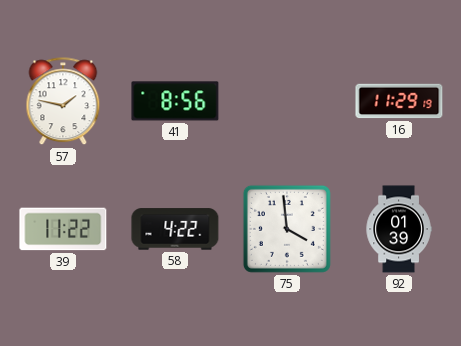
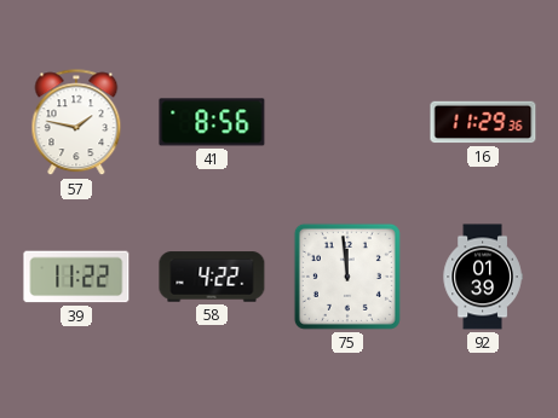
16: 11:29:19 -> 11:29:36
75: 3:59 -> 11:59
